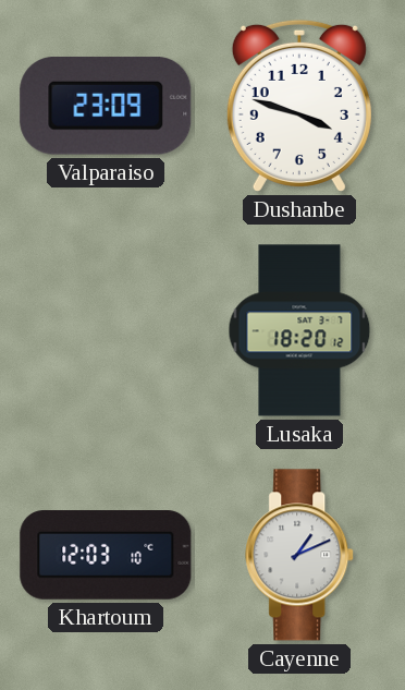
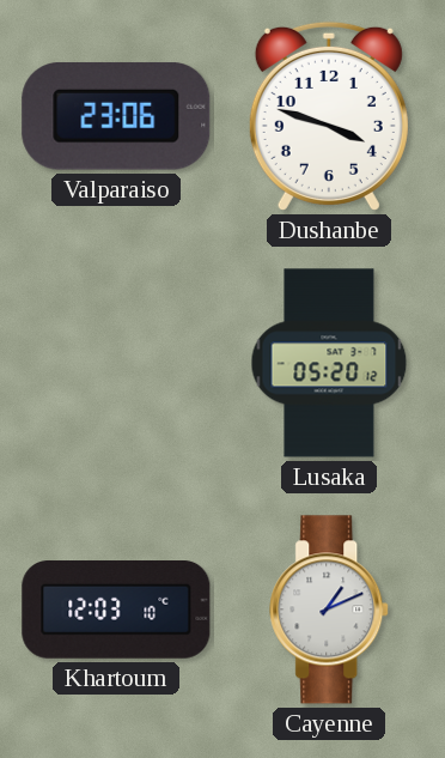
Valparaiso: 23:09 -> 23:06
Lusaka: 18:20 -> 05:20
